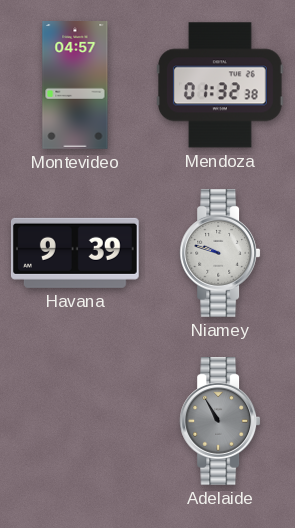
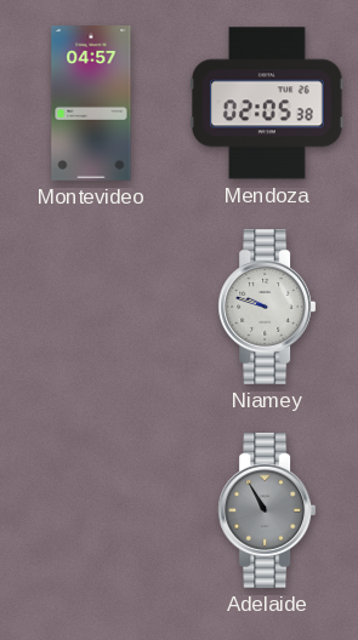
Mendoza: 01:32 -> 02:05
Havana: 9:39 -> none
